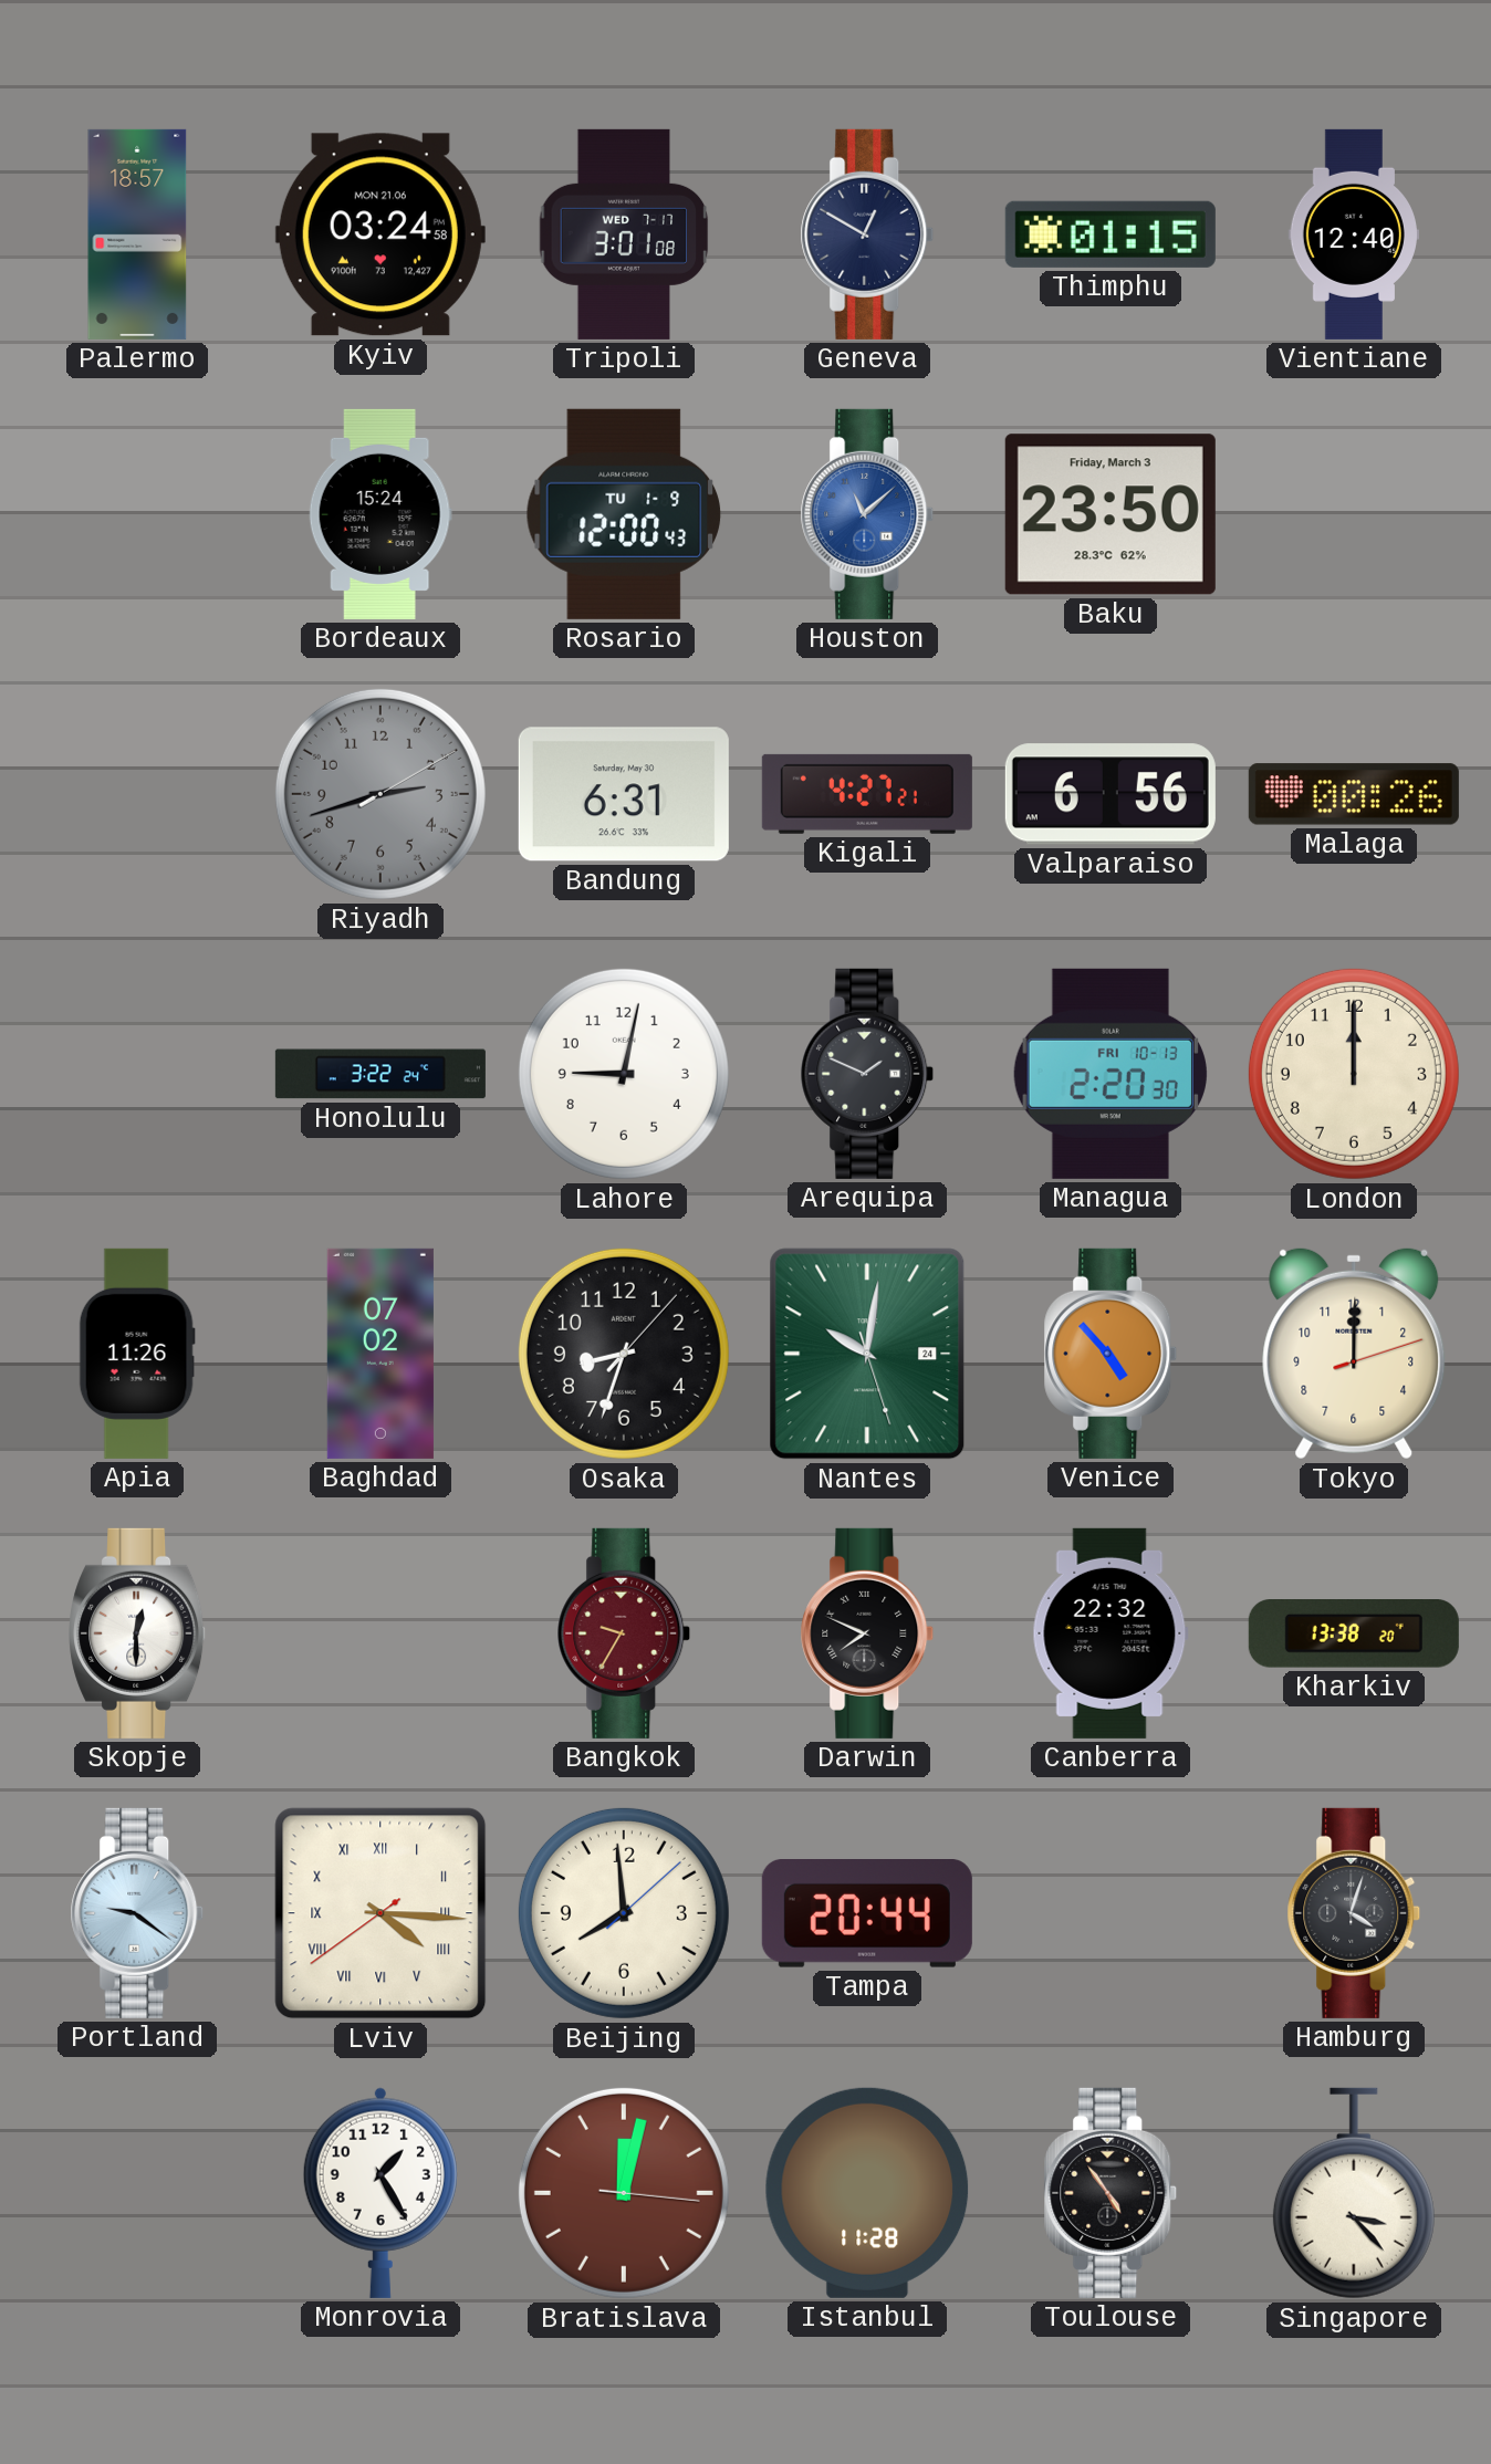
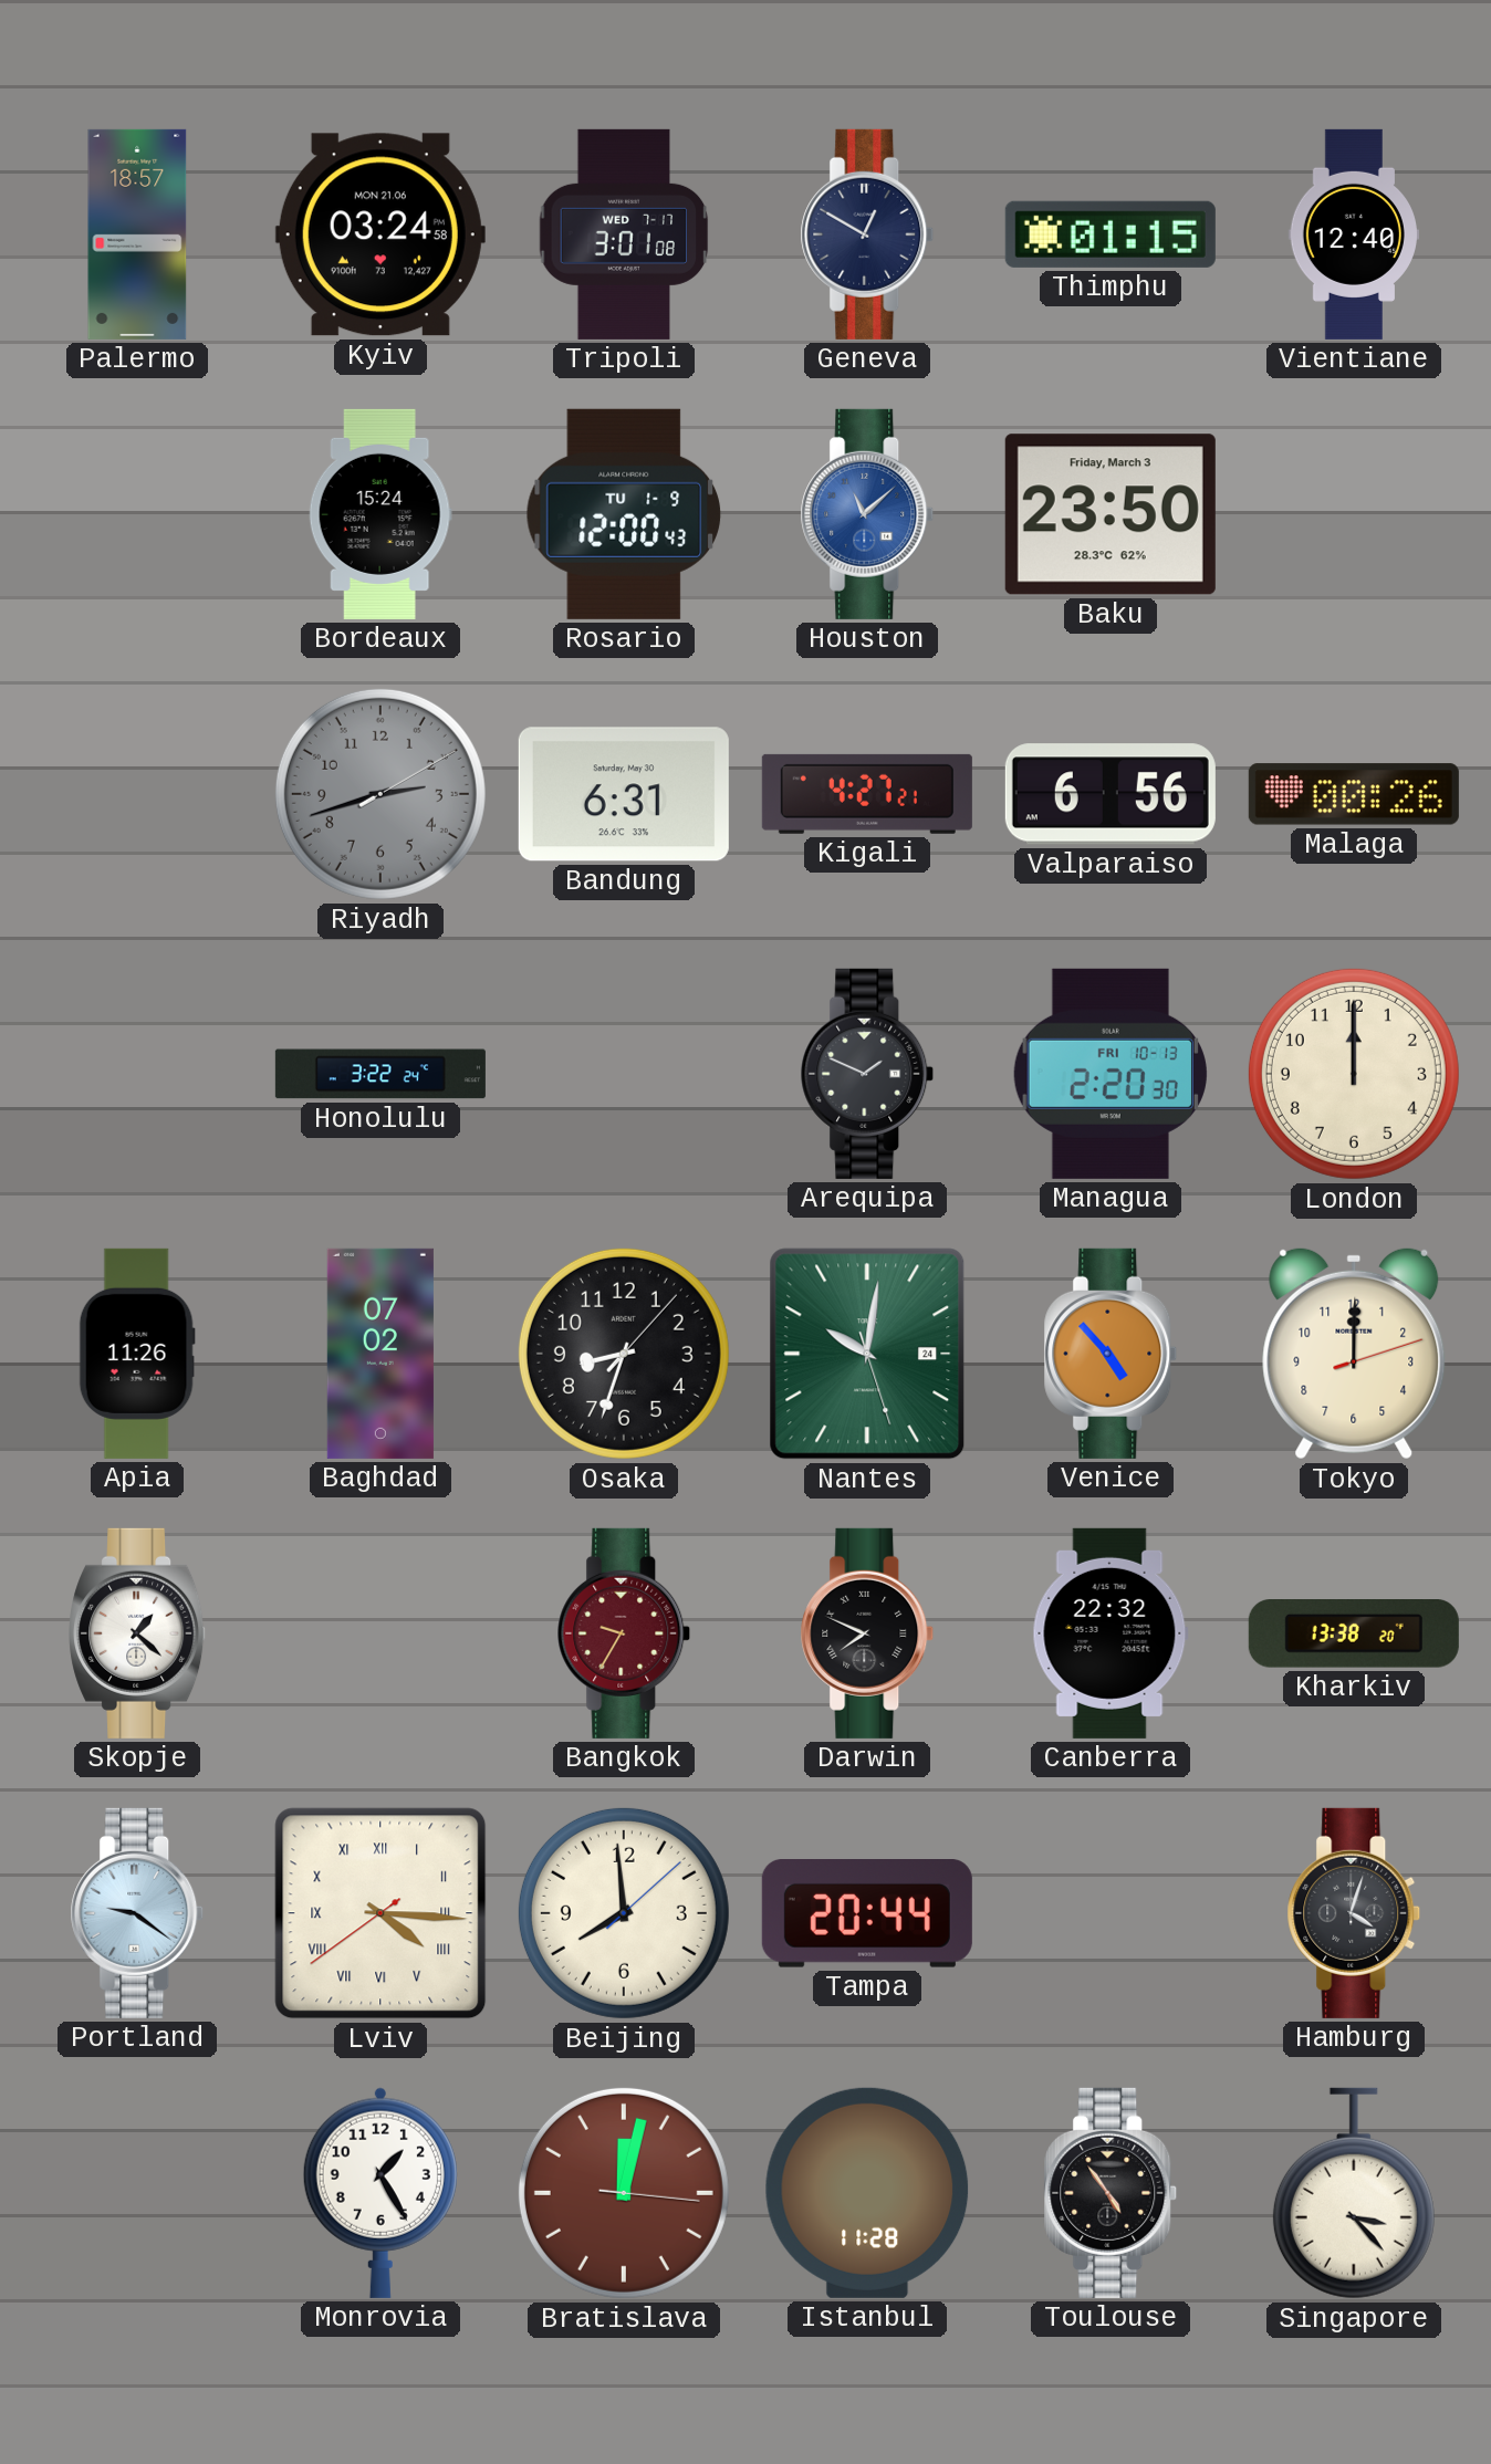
Lahore: 9:02 -> none
Skopje: 12:30 -> 1:22
